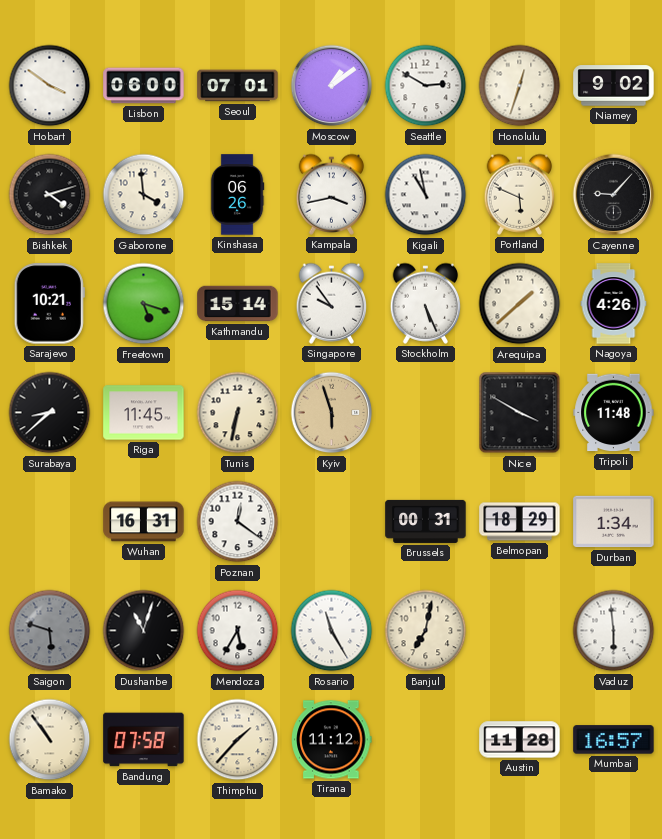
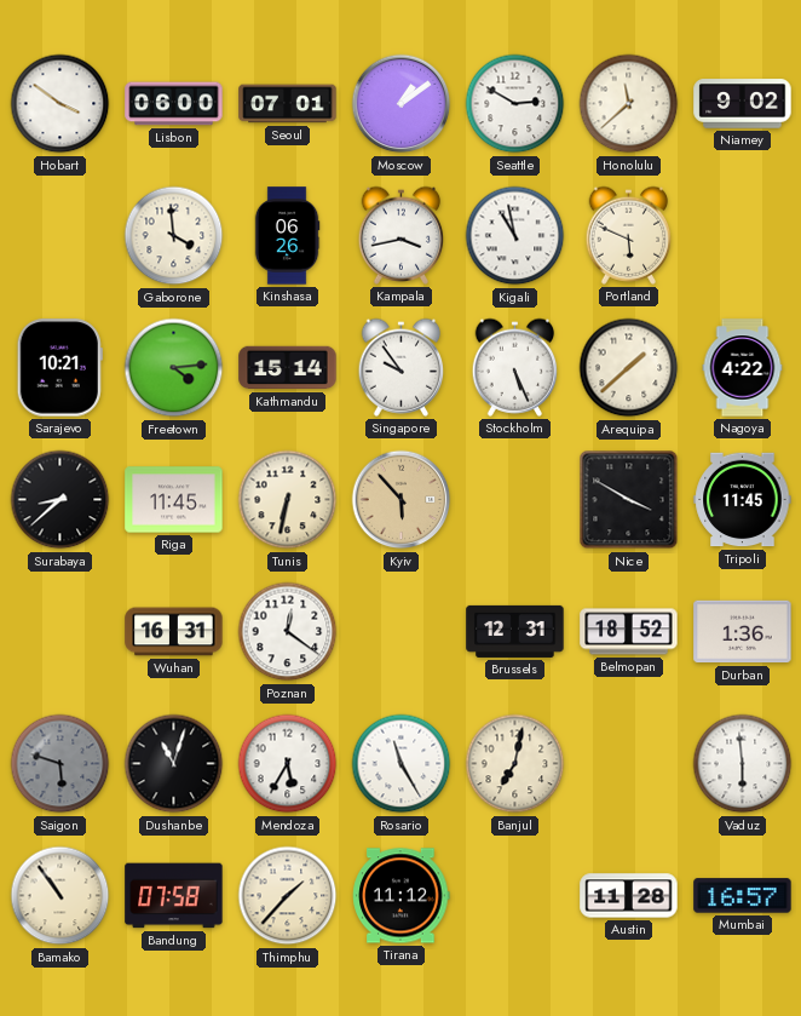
Honolulu: 12:33 -> 11:38
Bishkek: 4:12 -> none
Cayenne: 9:07 -> none
Freetown: 5:18 -> 4:14
Nagoya: 4:26 -> 4:22
Kyiv: 5:57 -> 5:53
Tripoli: 11:48 -> 11:45
Brussels: 00:31 -> 12:31
Belmopan: 18:29 -> 18:52
Durban: 1:34 -> 1:36
